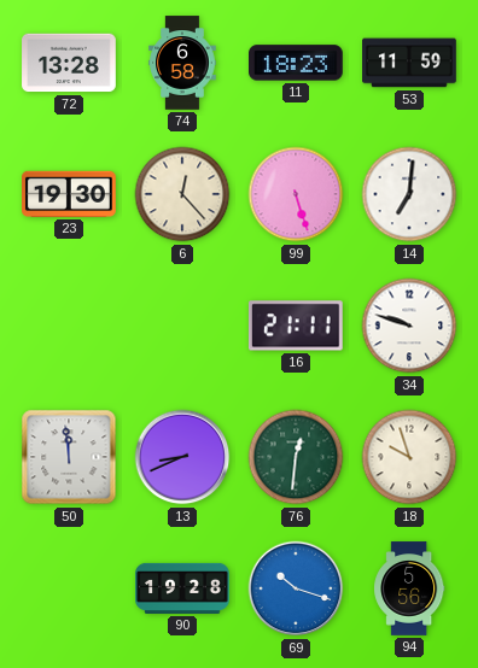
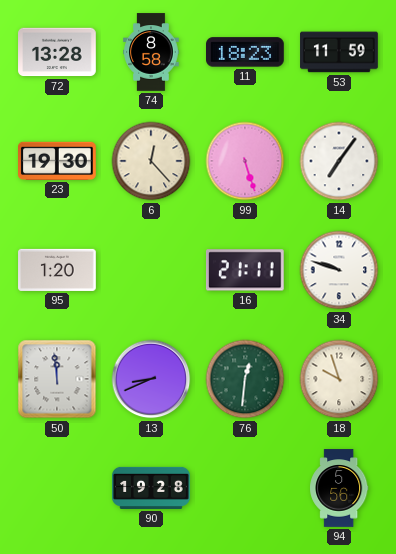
74: 6:58 -> 8:58
14: 7:01 -> 7:06
95: none -> 1:20
69: 10:18 -> none
